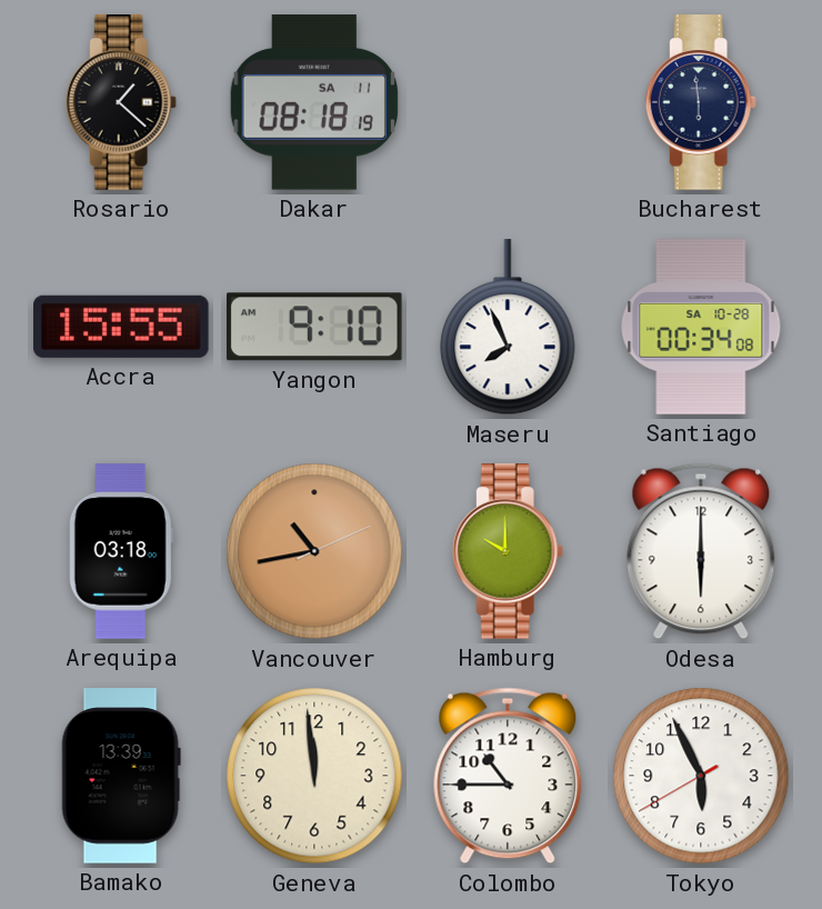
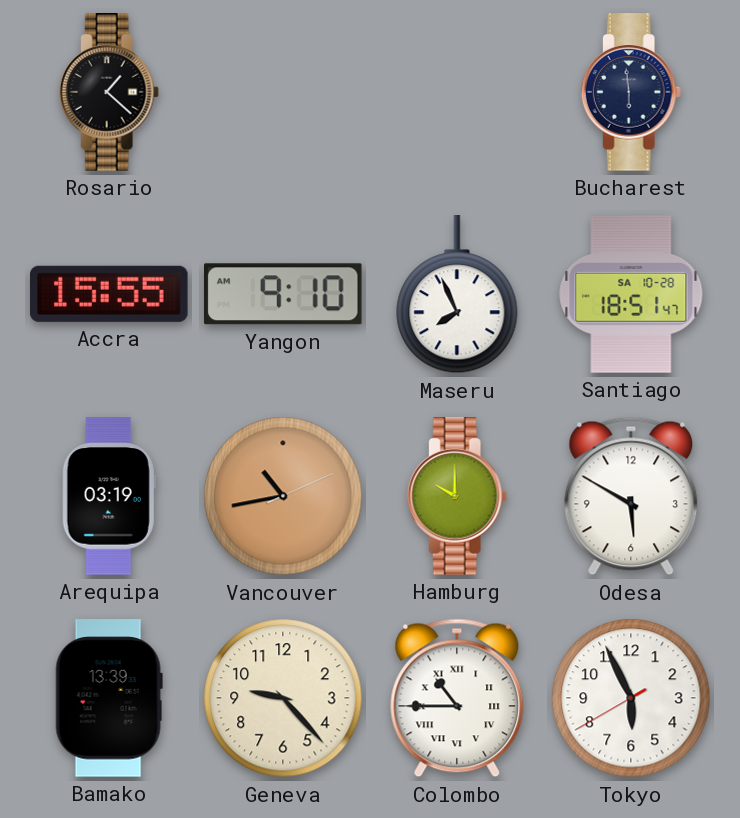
Dakar: 08:18 -> none
Santiago: 00:34 -> 18:51
Arequipa: 03:18 -> 03:19
Odesa: 6:00 -> 5:50
Geneva: 11:59 -> 9:23
Colombo numerals: Arabic -> Roman
